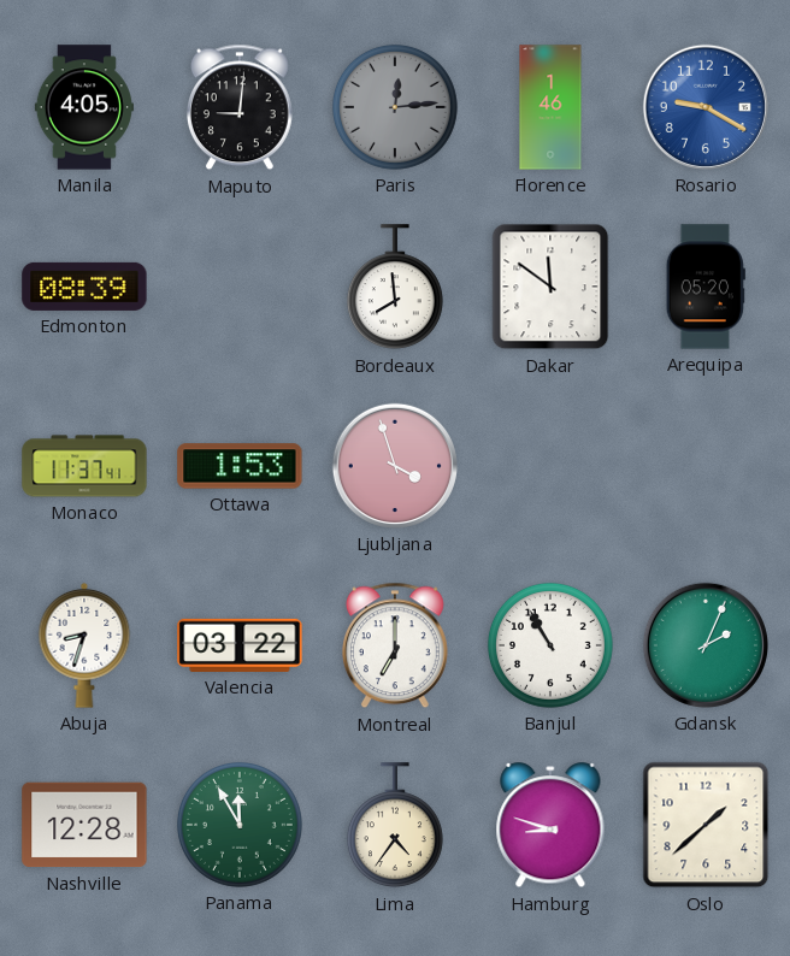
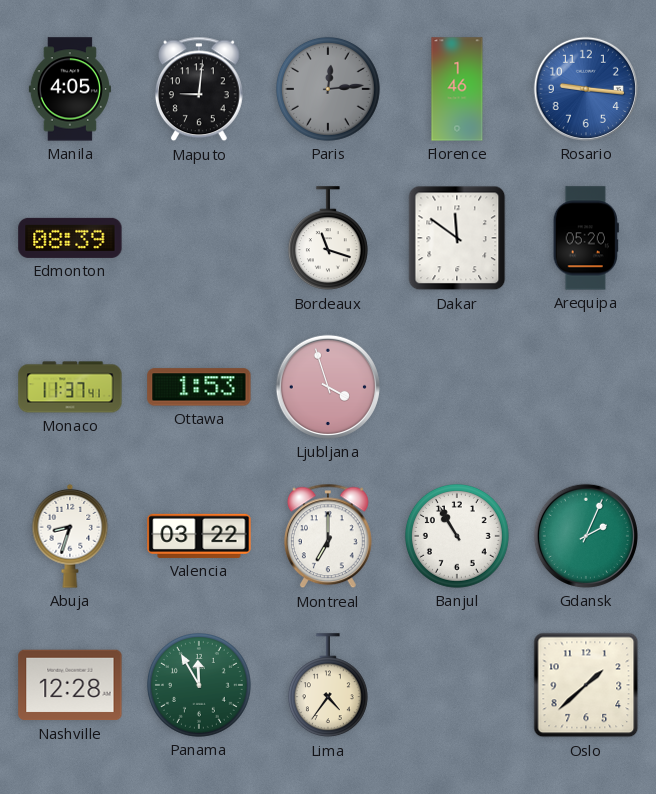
Rosario: 9:20 -> 9:16
Bordeaux: 7:59 -> 11:18
Hamburg: 8:48 -> none
